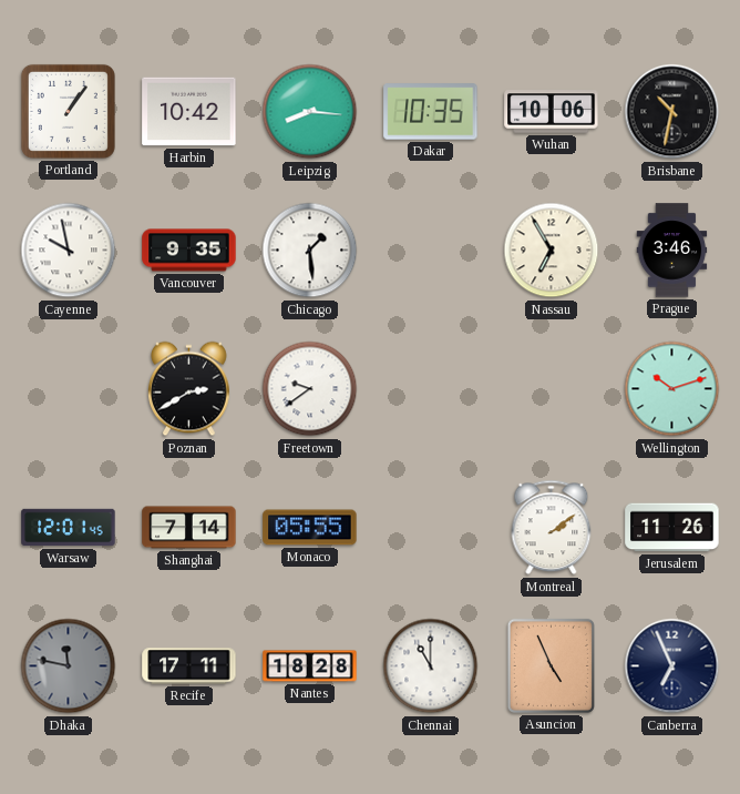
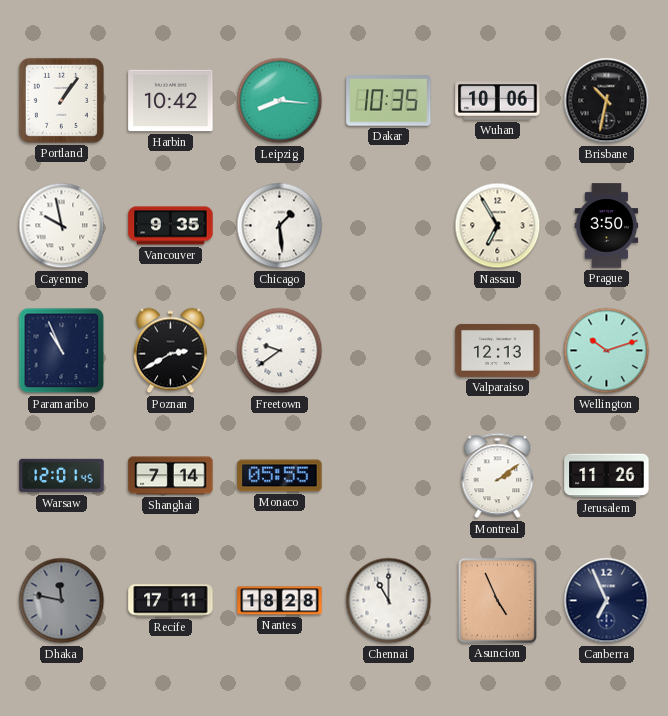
Prague: 3:46 -> 3:50
Paramaribo: none -> 10:56
Valparaiso: none -> 12:13
